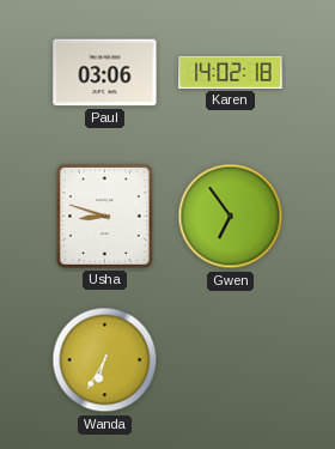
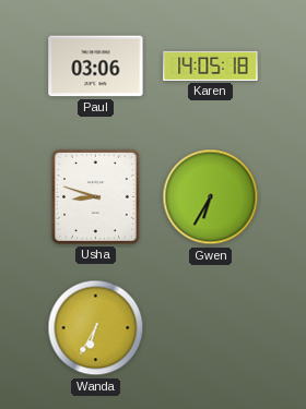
Karen: 14:02 -> 14:05
Gwen: 6:54 -> 6:35
